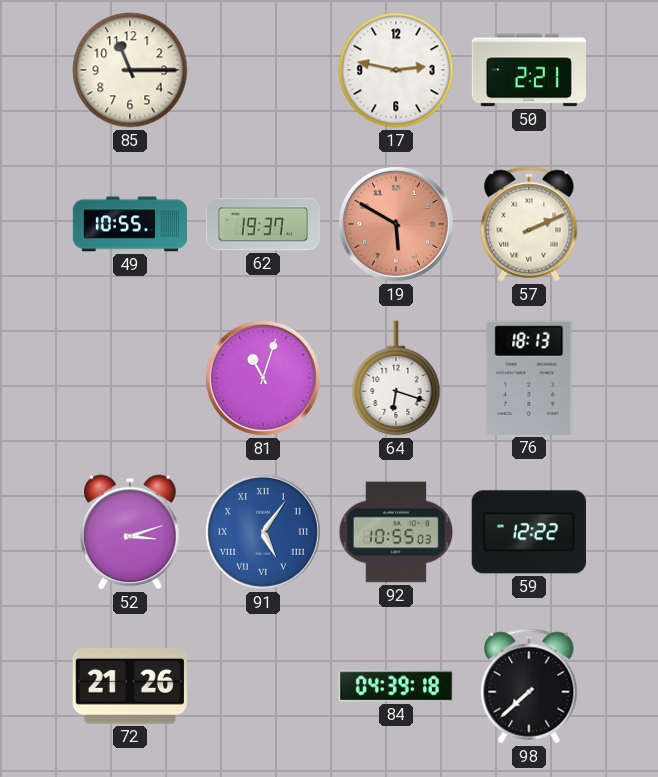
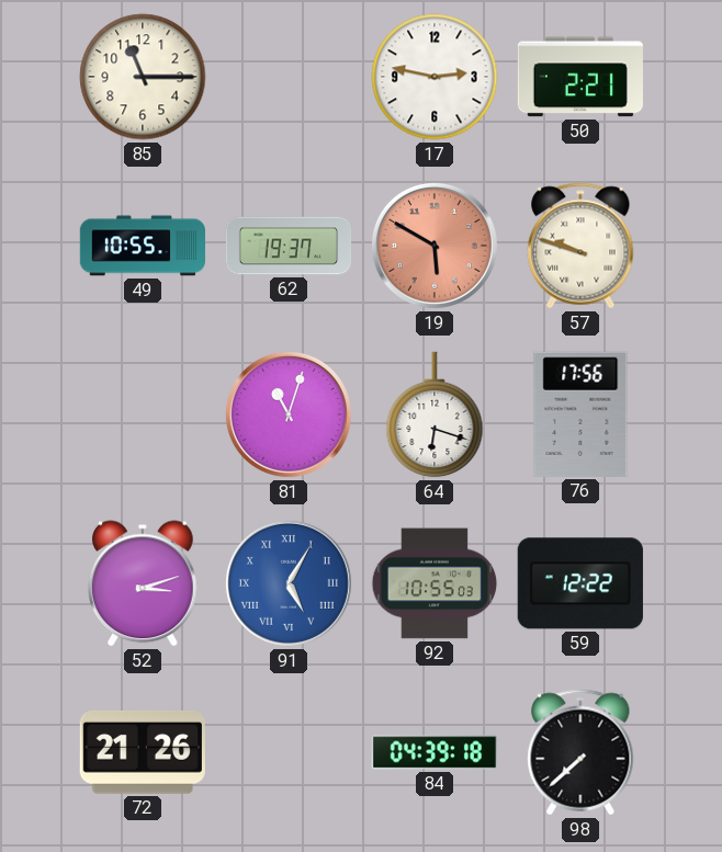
57: 2:11 -> 9:48
76: 18:13 -> 17:56
91: 5:06 -> 5:05
